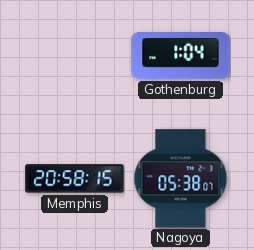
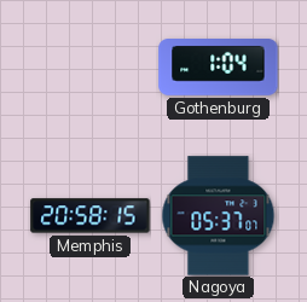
Nagoya: 05:38 -> 05:37
